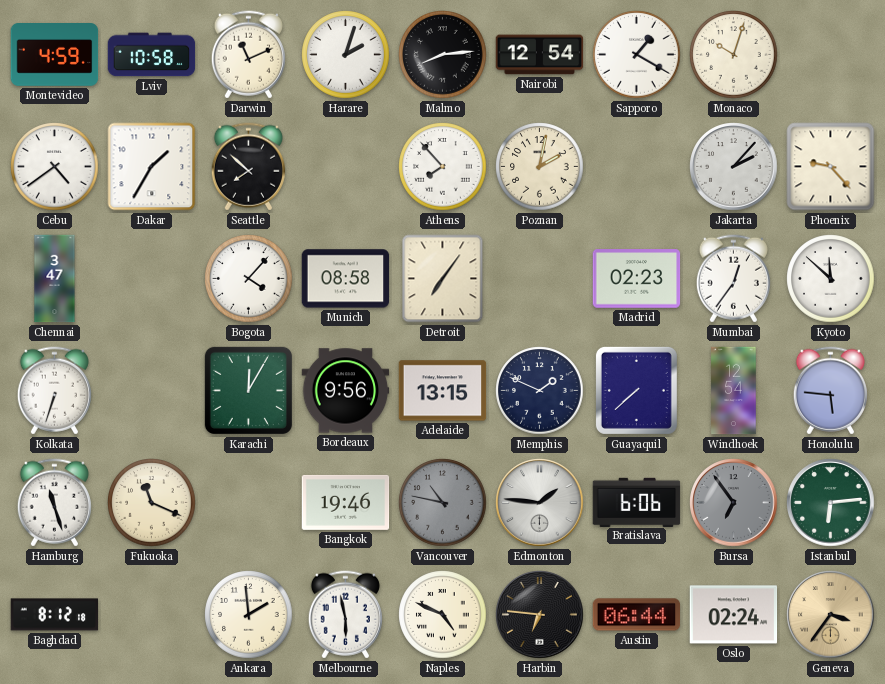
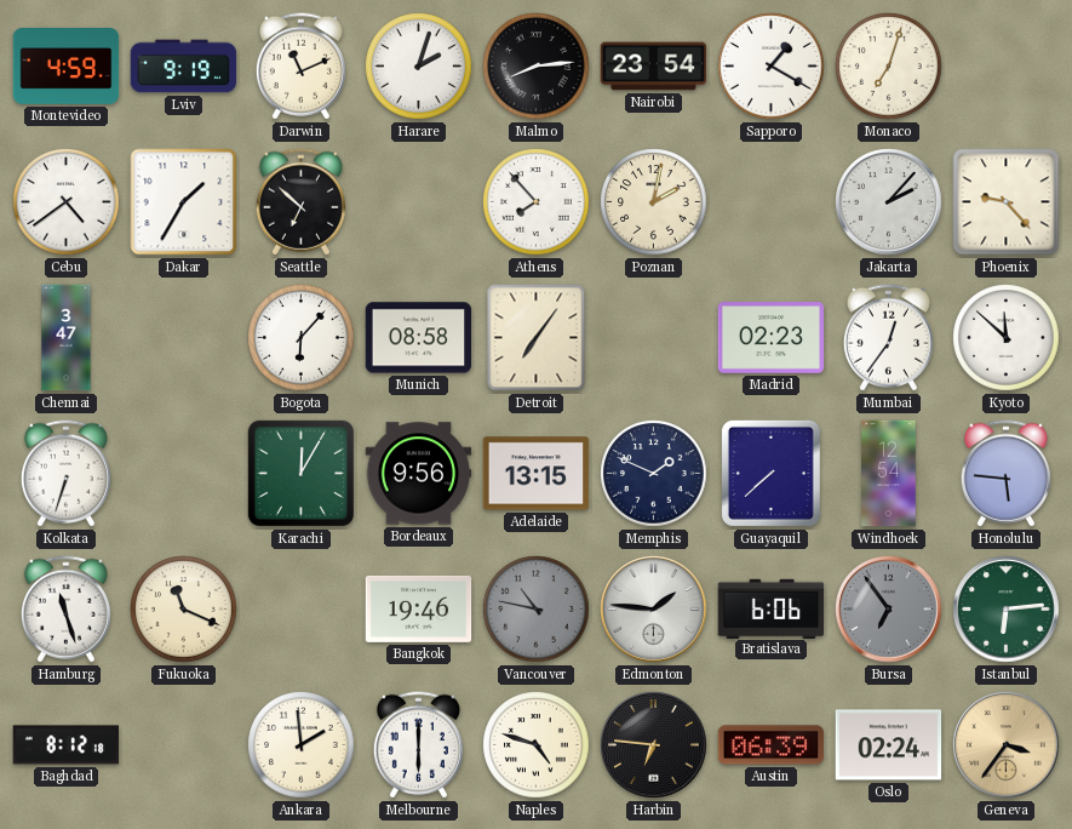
Lviv: 10:58 -> 9:19
Nairobi: 12:54 -> 23:54
Monaco: 10:03 -> 7:03
Seattle: 7:52 -> 6:52
Bogota: 4:07 -> 6:07
Melbourne: 5:58 -> 6:00
Naples: 4:49 -> 4:48
Austin: 06:44 -> 06:39
